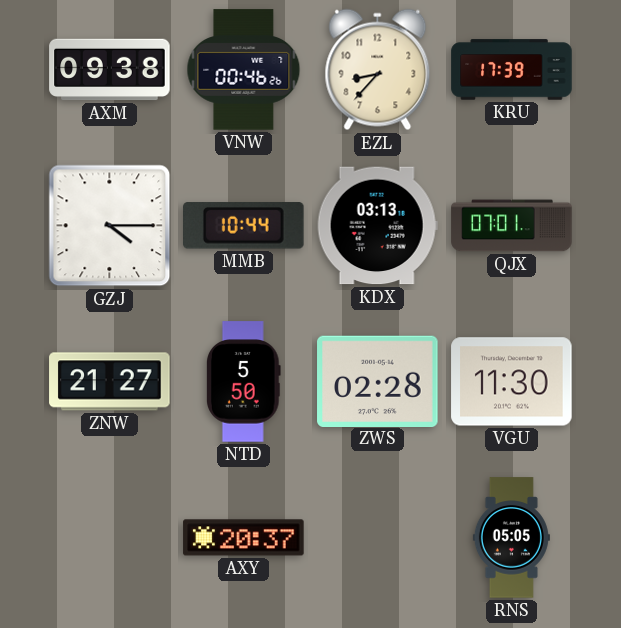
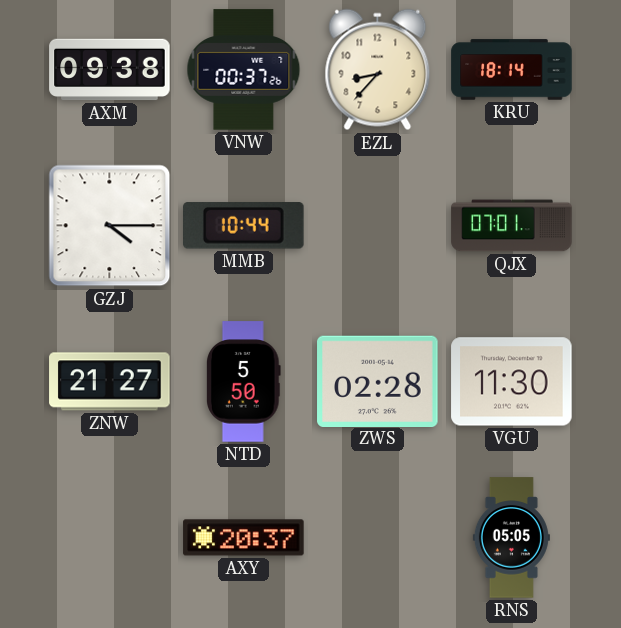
VNW: 00:46 -> 00:37
KRU: 17:39 -> 18:14
KDX: 03:13 -> none
